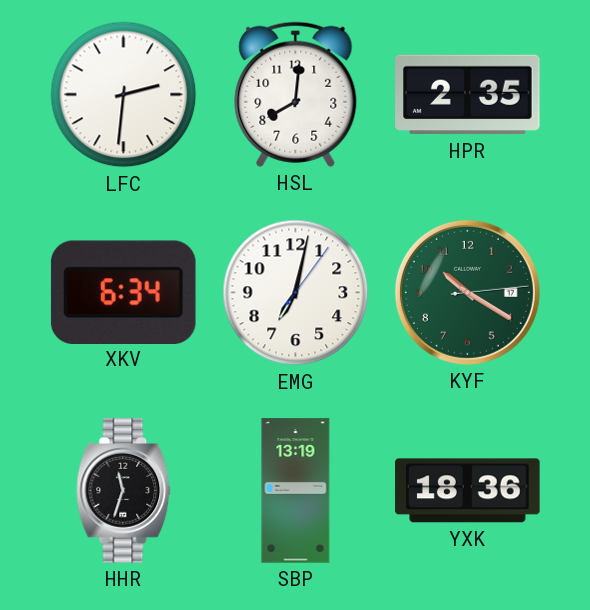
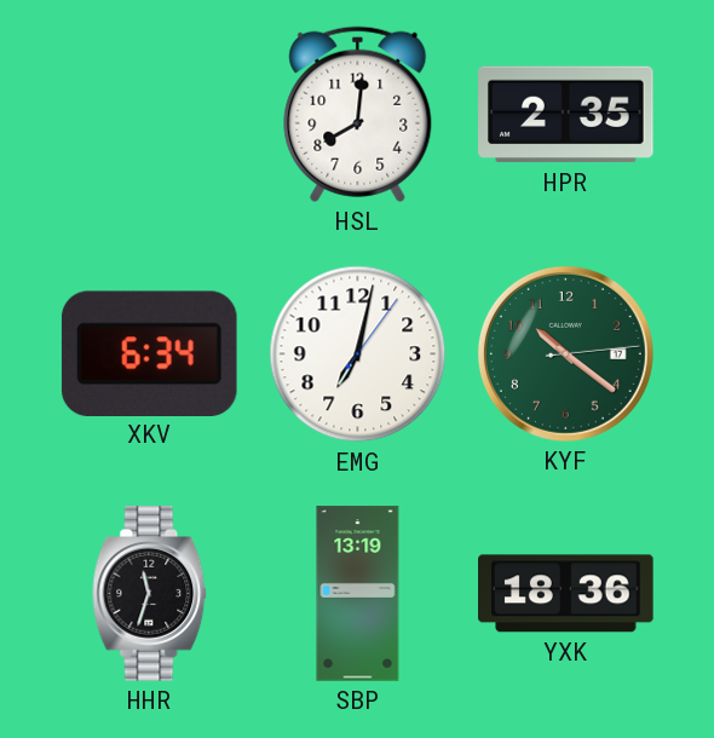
LFC: 2:31 -> none
KYF: 10:20 -> 10:21
